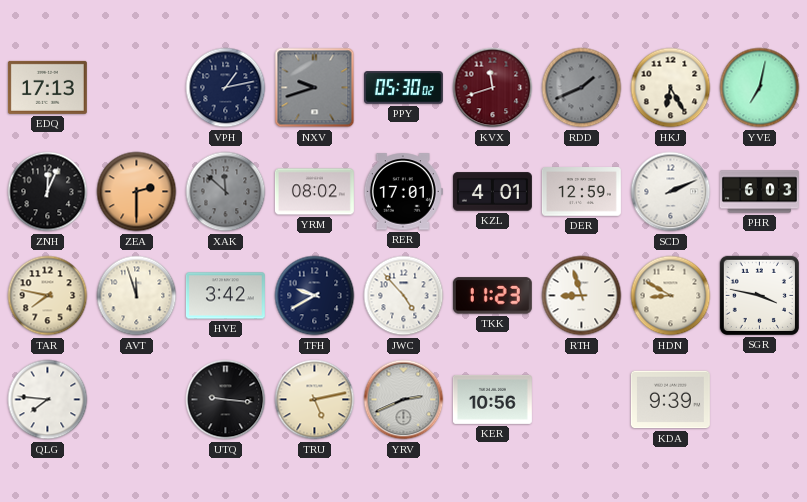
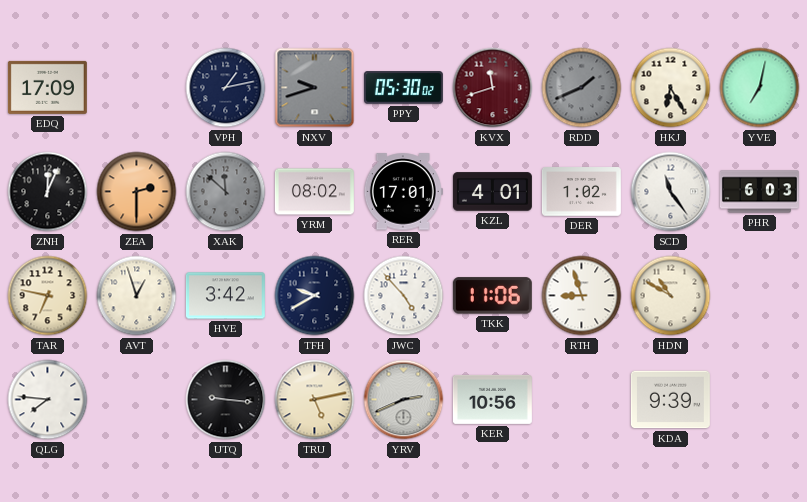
EDQ: 17:13 -> 17:09
DER: 12:59 -> 1:02
SCD: 2:11 -> 11:24
TAR: 7:47 -> 6:47
AVT: 11:57 -> 12:57
TKK: 11:23 -> 11:06
HDN: 8:50 -> 10:50
SGR: 3:47 -> none
